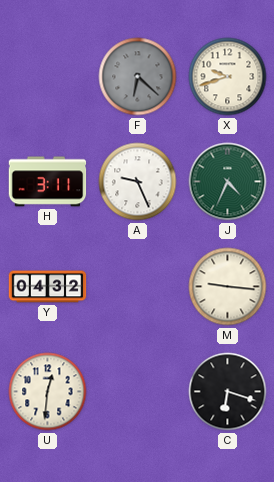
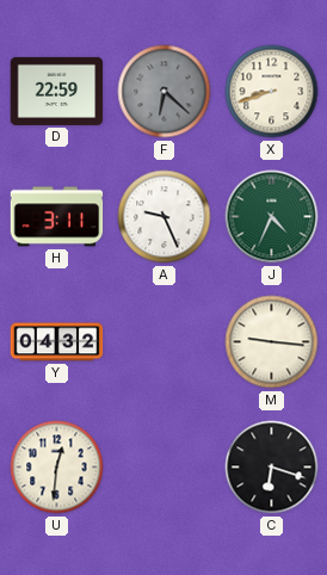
D: none -> 22:59
X: 9:42 -> 8:42
